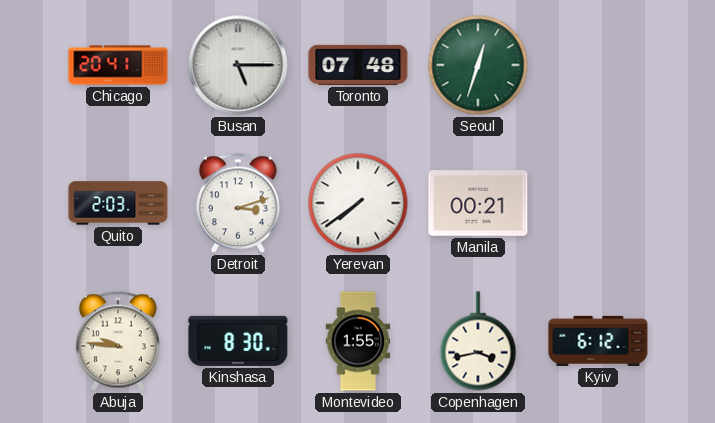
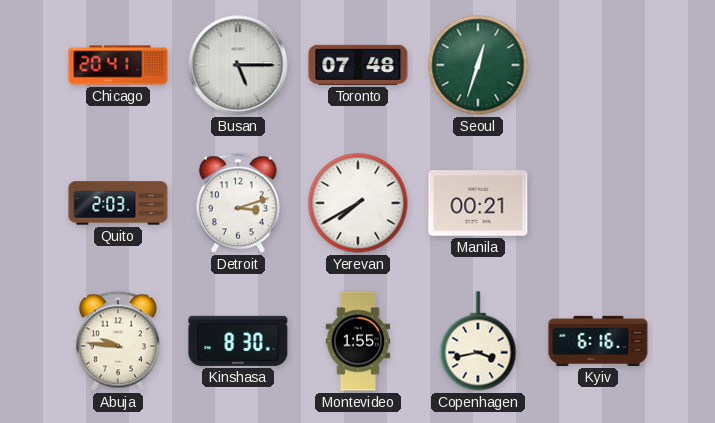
Yerevan: 7:39 -> 7:40
Kyiv: 6:12 -> 6:16
